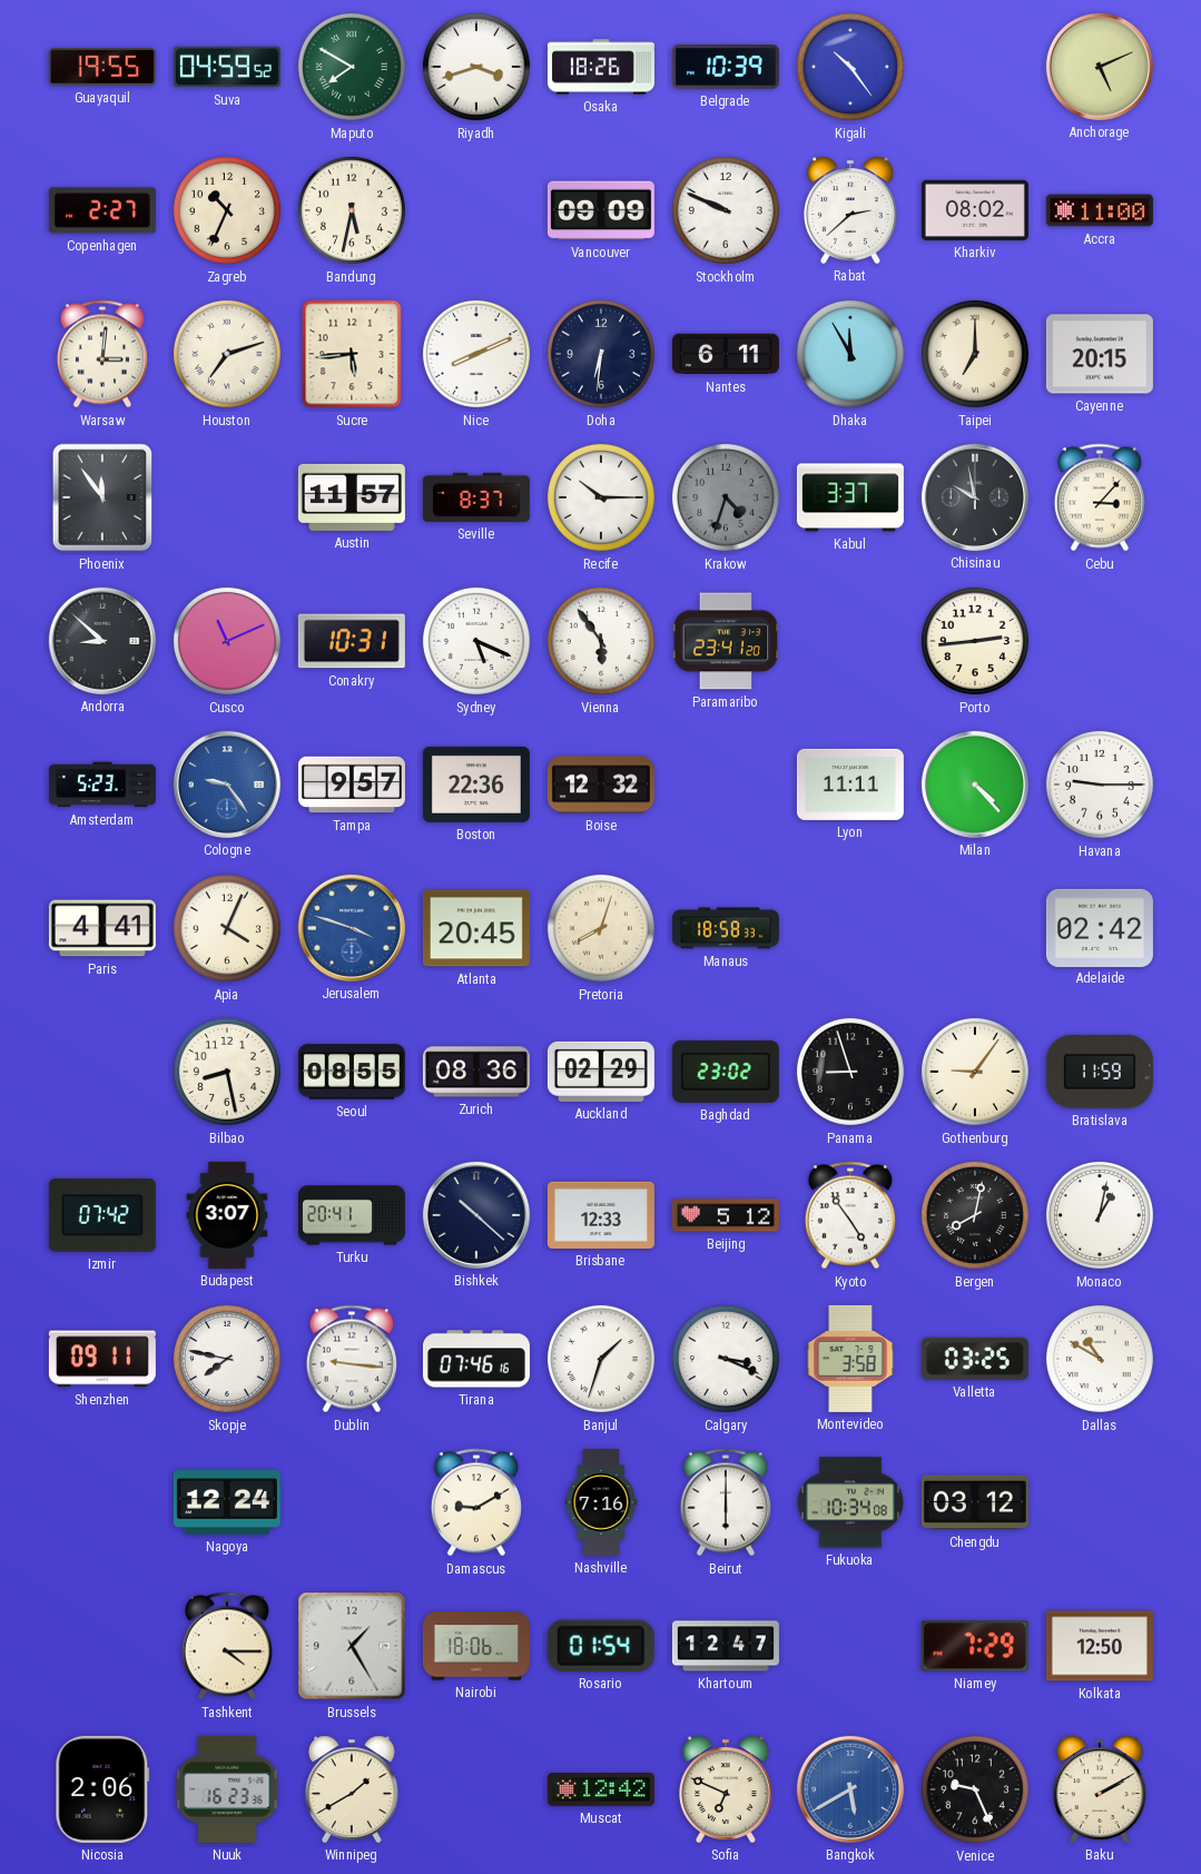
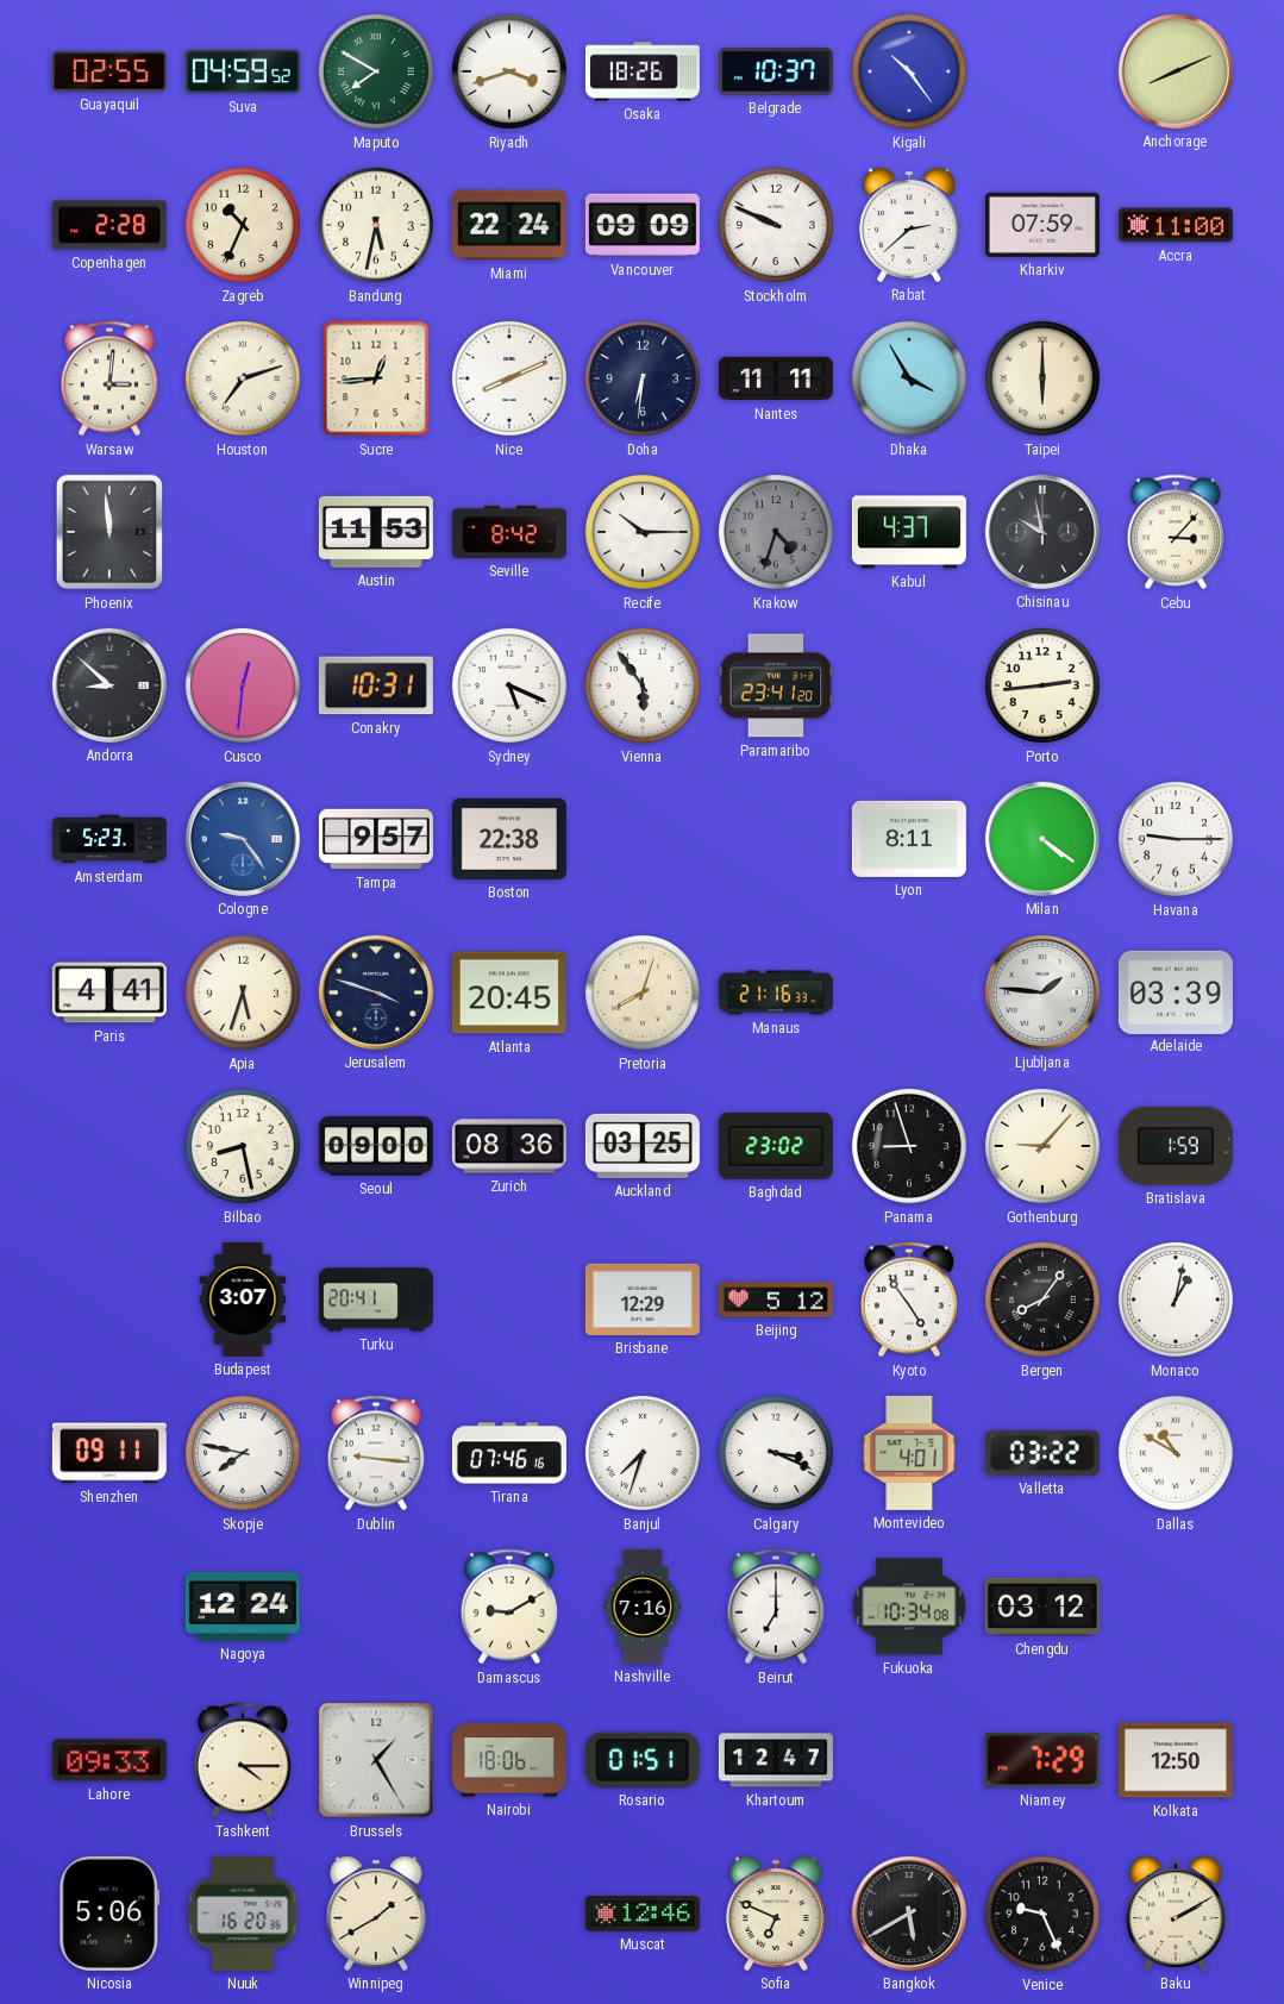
Guayaquil: 19:55 -> 02:55
Belgrade: 10:39 -> 10:37
Anchorage: 5:11 -> 8:11
Copenhagen: 2:27 -> 2:28
Miami: none -> 22:24
Kharkiv: 08:02 -> 07:59
Sucre: 5:44 -> 12:44
Nantes: 6:11 -> 11:11
Dhaka: 11:55 -> 3:55
Taipei: 7:00 -> 6:00
Cayenne: 20:15 -> none
Phoenix: 11:54 -> 11:59
Austin: 11:57 -> 11:53
Seville: 8:37 -> 8:42
Kabul: 3:37 -> 4:37
Cusco: 11:11 -> 12:31
Boston: 22:36 -> 22:38
Boise: 12:32 -> none
Lyon: 11:11 -> 8:11
Milan: 4:23 -> 4:21
Apia: 4:04 -> 5:33
Jerusalem dial: blue -> navy
Manaus: 18:58 -> 21:16
Ljubljana: none -> 1:46
Adelaide: 02:42 -> 03:39
Seoul: 08:55 -> 09:00
Auckland: 02:29 -> 03:25
Gothenburg: 9:06 -> 9:07
Bratislava: 11:59 -> 1:59
Izmir: 07:42 -> none
Bishkek: 10:22 -> none
Brisbane: 12:33 -> 12:29
Bergen: 8:02 -> 8:06
Banjul: 1:33 -> 7:33
Montevideo: 3:58 -> 4:01
Valletta: 03:25 -> 03:22
Beirut: 6:00 -> 7:00
Lahore: none -> 09:33
Rosario: 01:54 -> 01:51
Nicosia: 2:06 -> 5:06
Nuuk: 16:23 -> 16:20
Muscat: 12:42 -> 12:46
Bangkok dial: blue -> black
